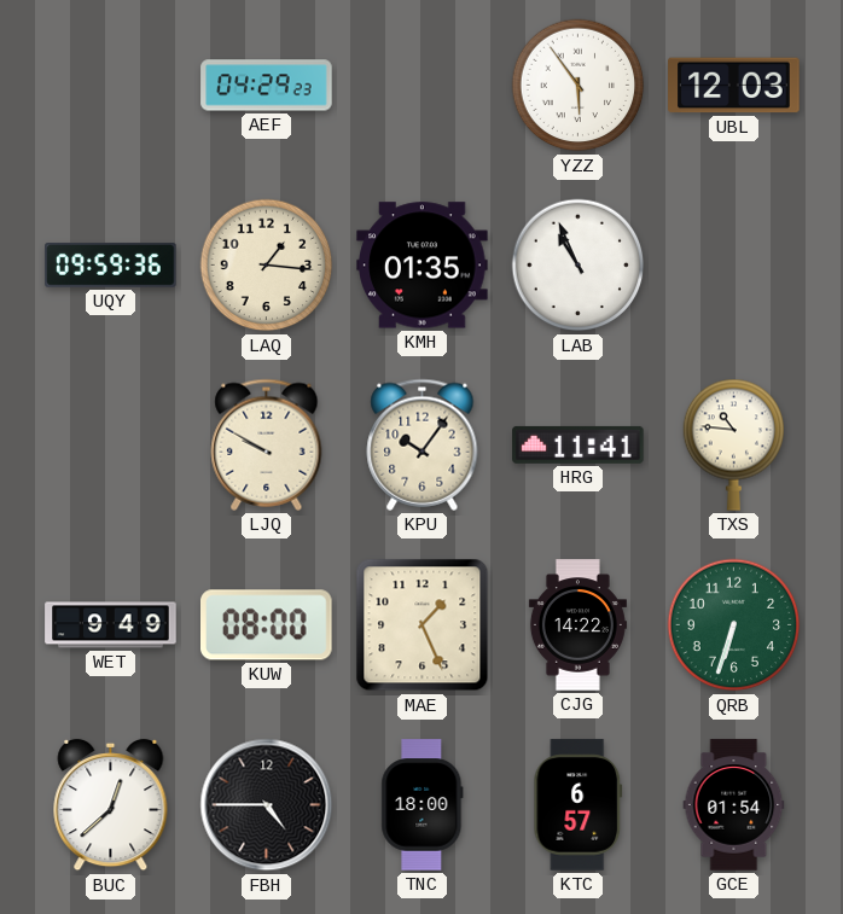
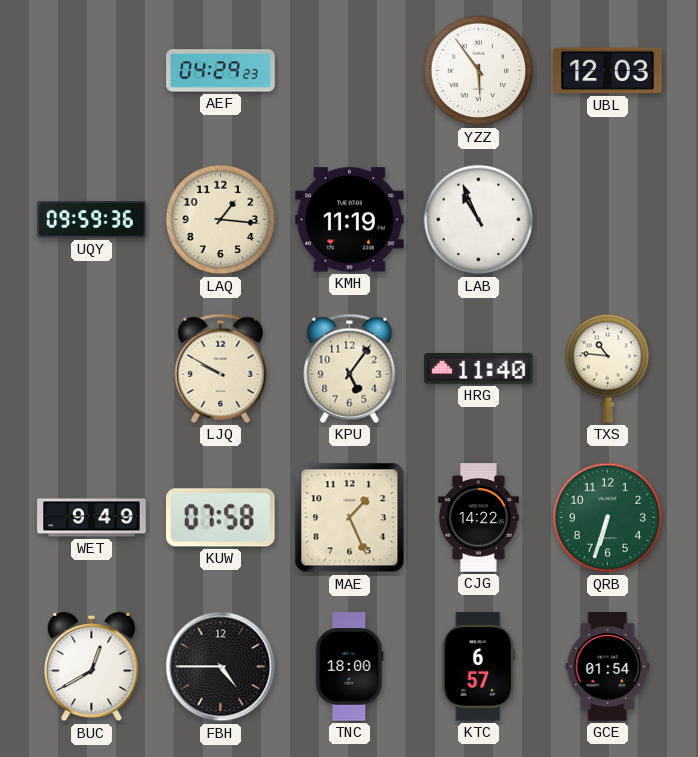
KMH: 01:35 -> 11:19
KPU: 10:06 -> 5:06
HRG: 11:41 -> 11:40
KUW: 08:00 -> 07:58
BUC: 12:38 -> 12:40
